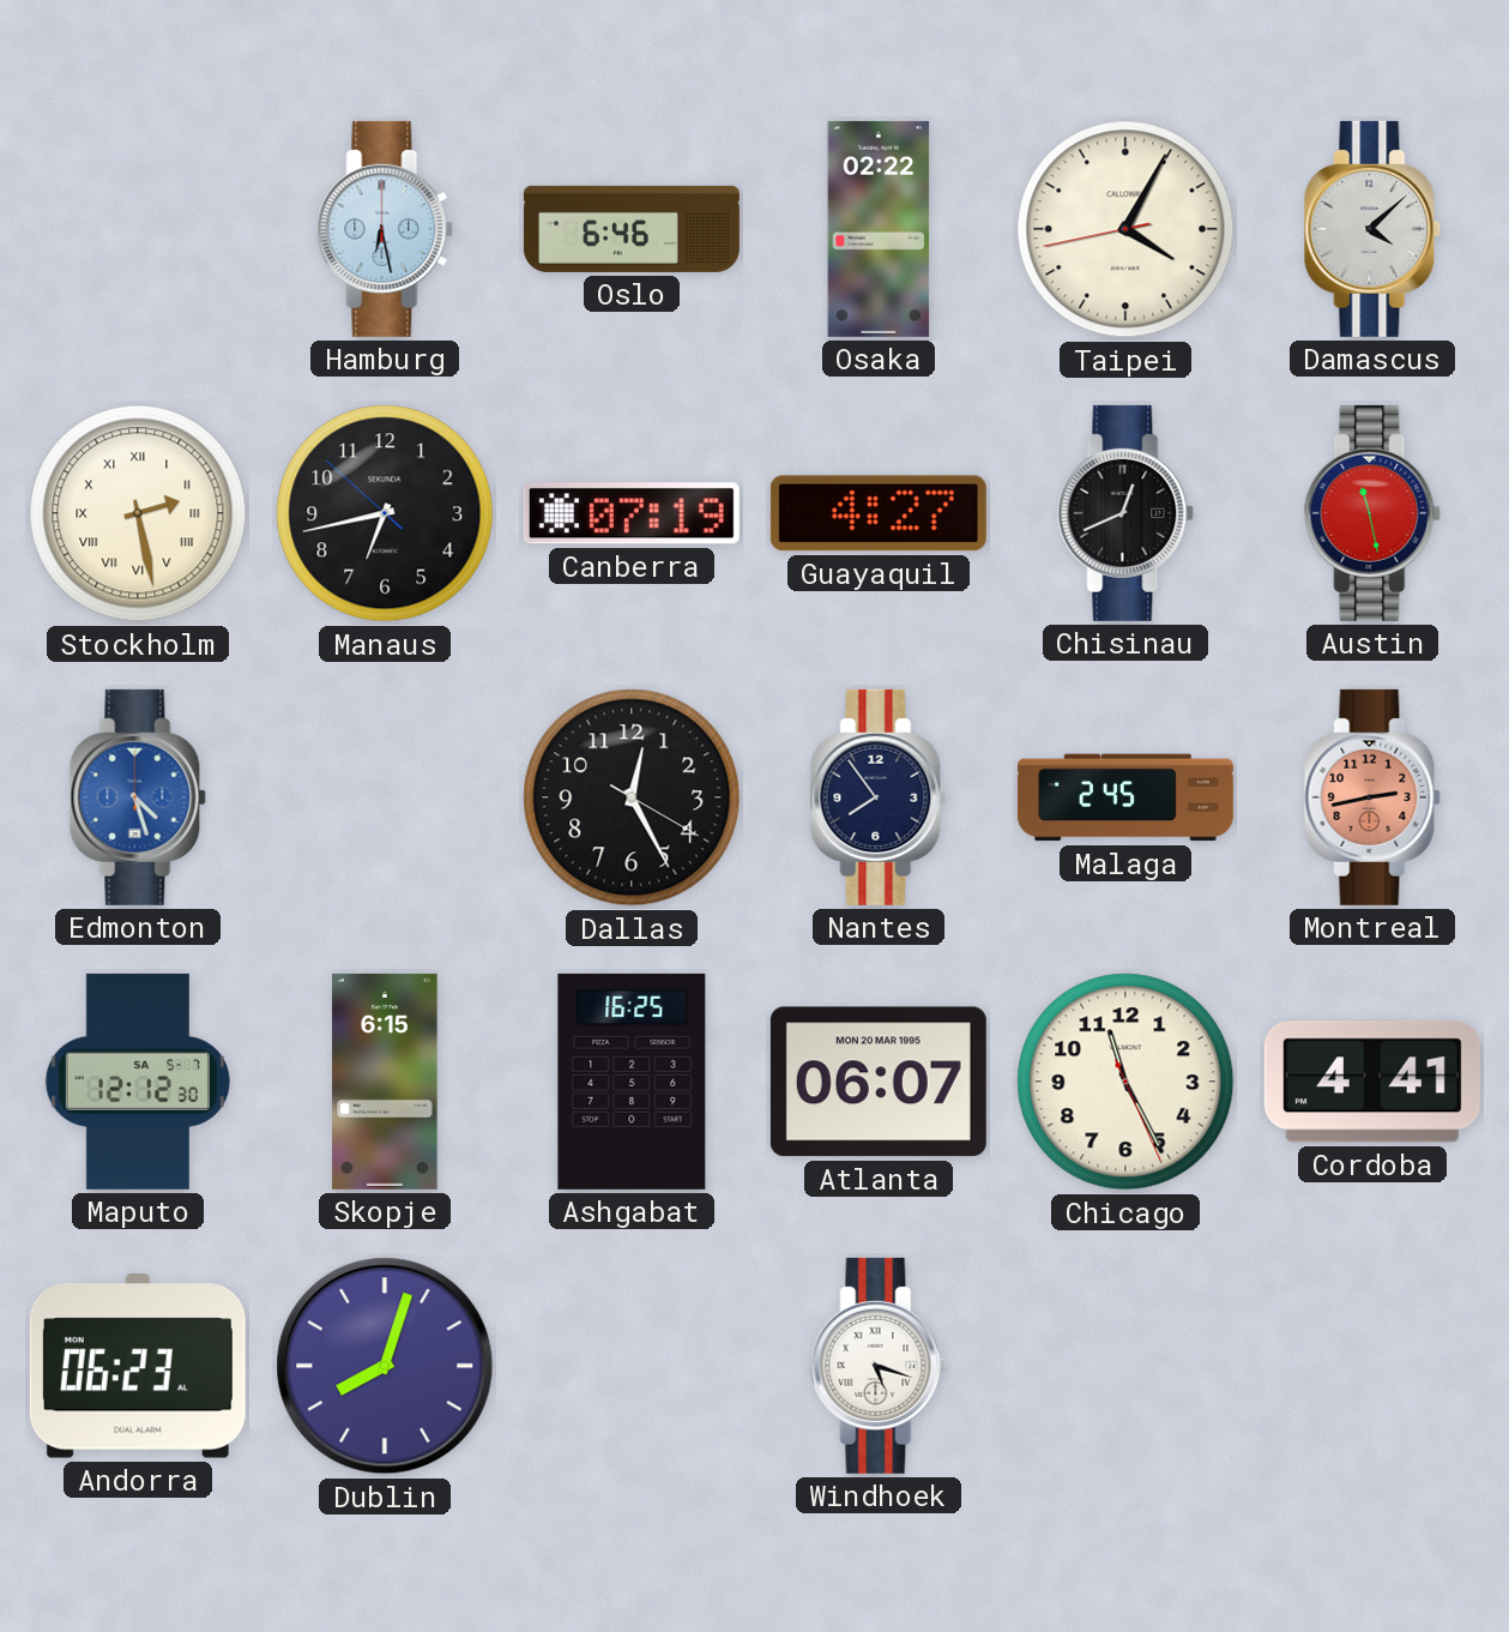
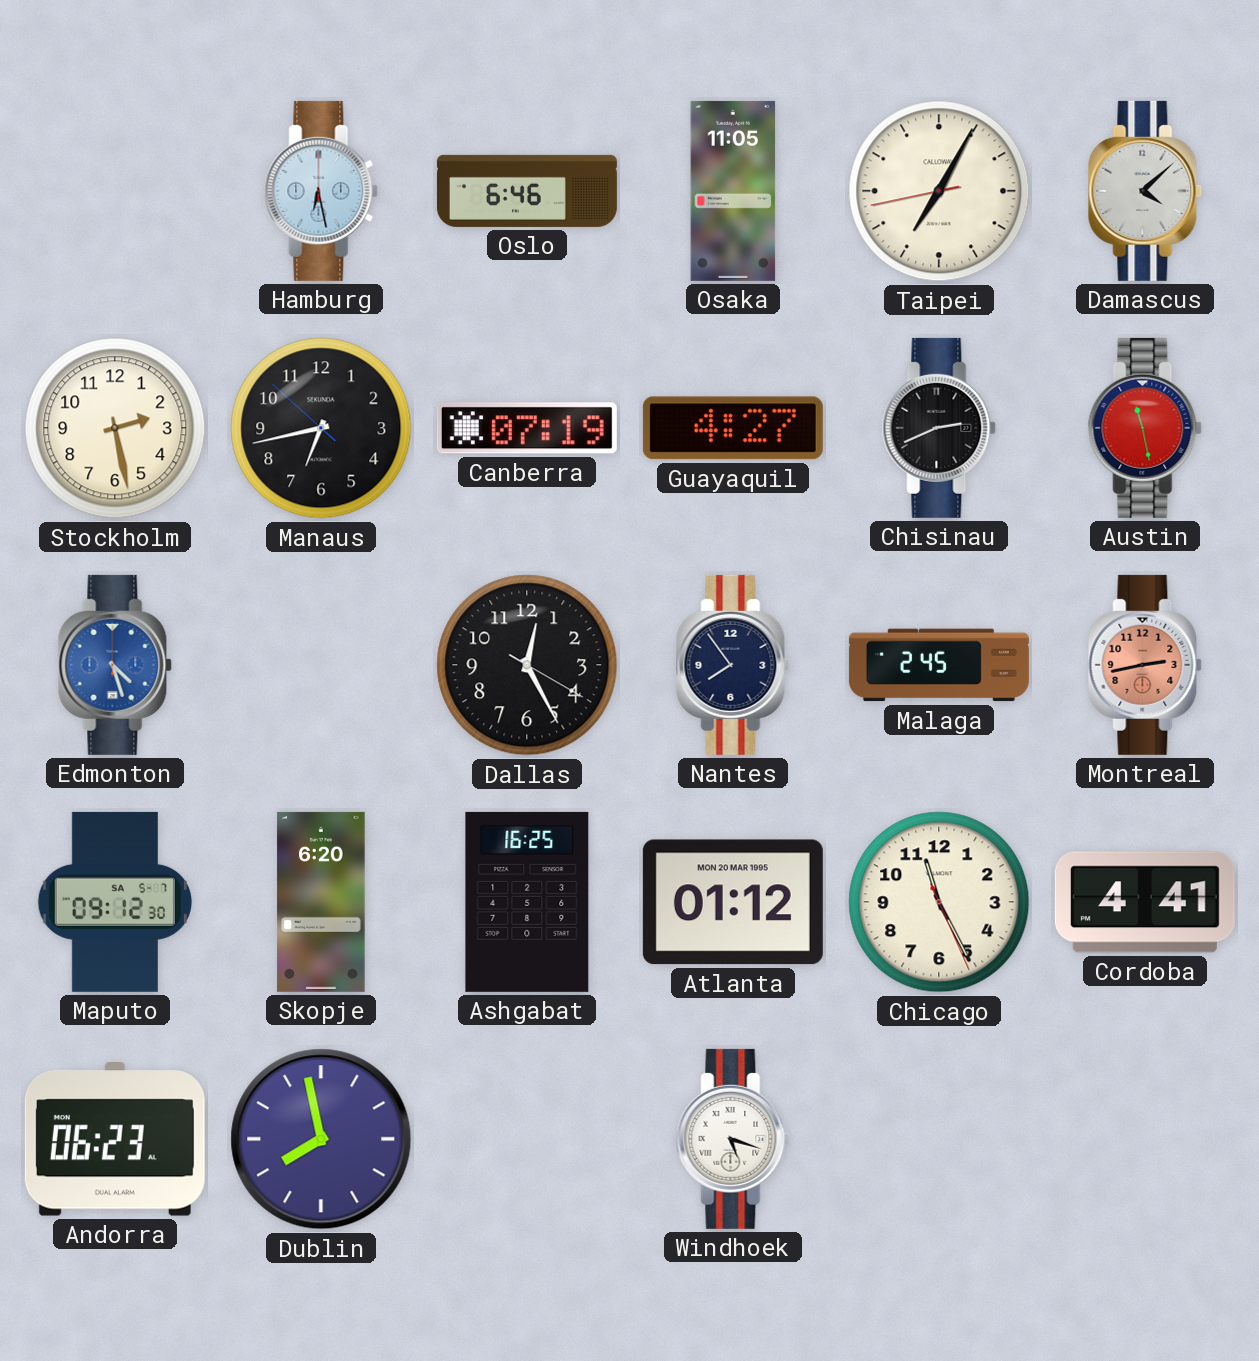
Osaka: 02:22 -> 11:05
Taipei: 4:04 -> 7:04
Stockholm numerals: Roman -> Arabic
Chisinau: 12:41 -> 2:41
Maputo: 12:12 -> 09:12
Skopje: 6:15 -> 6:20
Atlanta: 06:07 -> 01:12
Dublin: 8:03 -> 7:58
